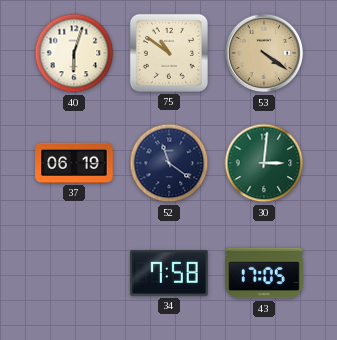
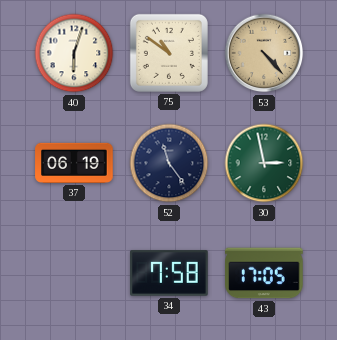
53: 4:21 -> 4:23
52: 11:21 -> 11:24
30: 3:01 -> 2:58
